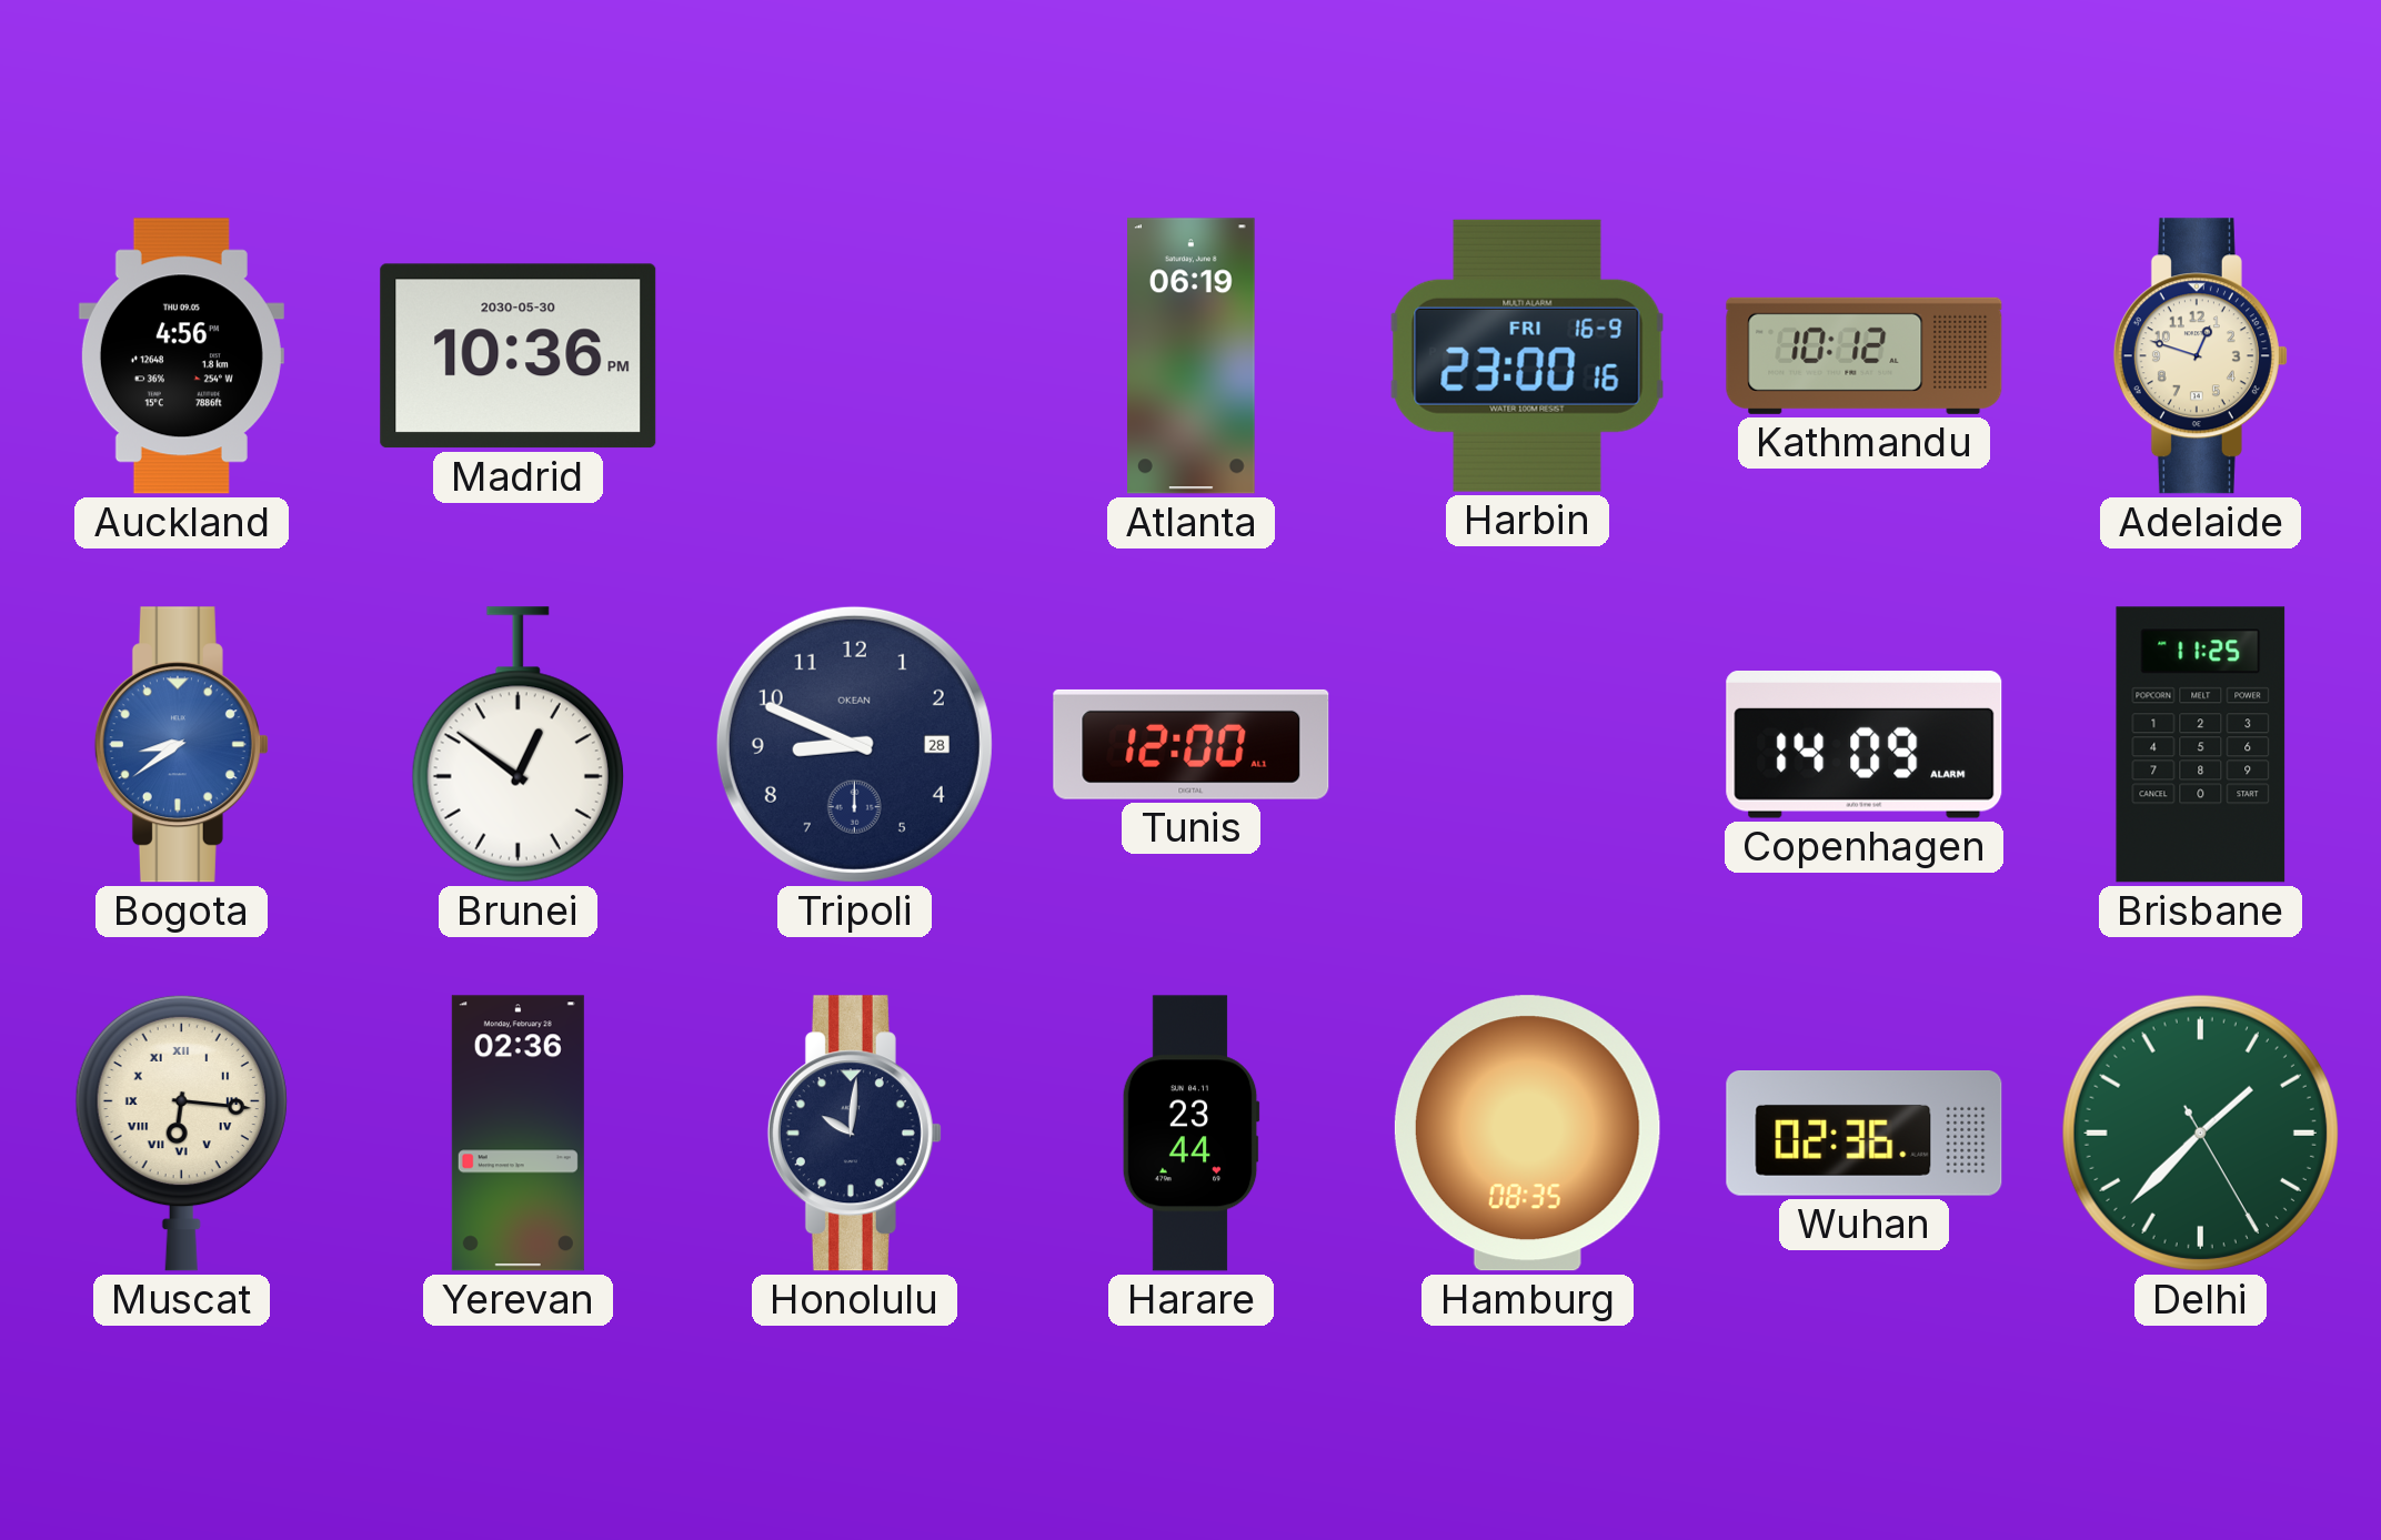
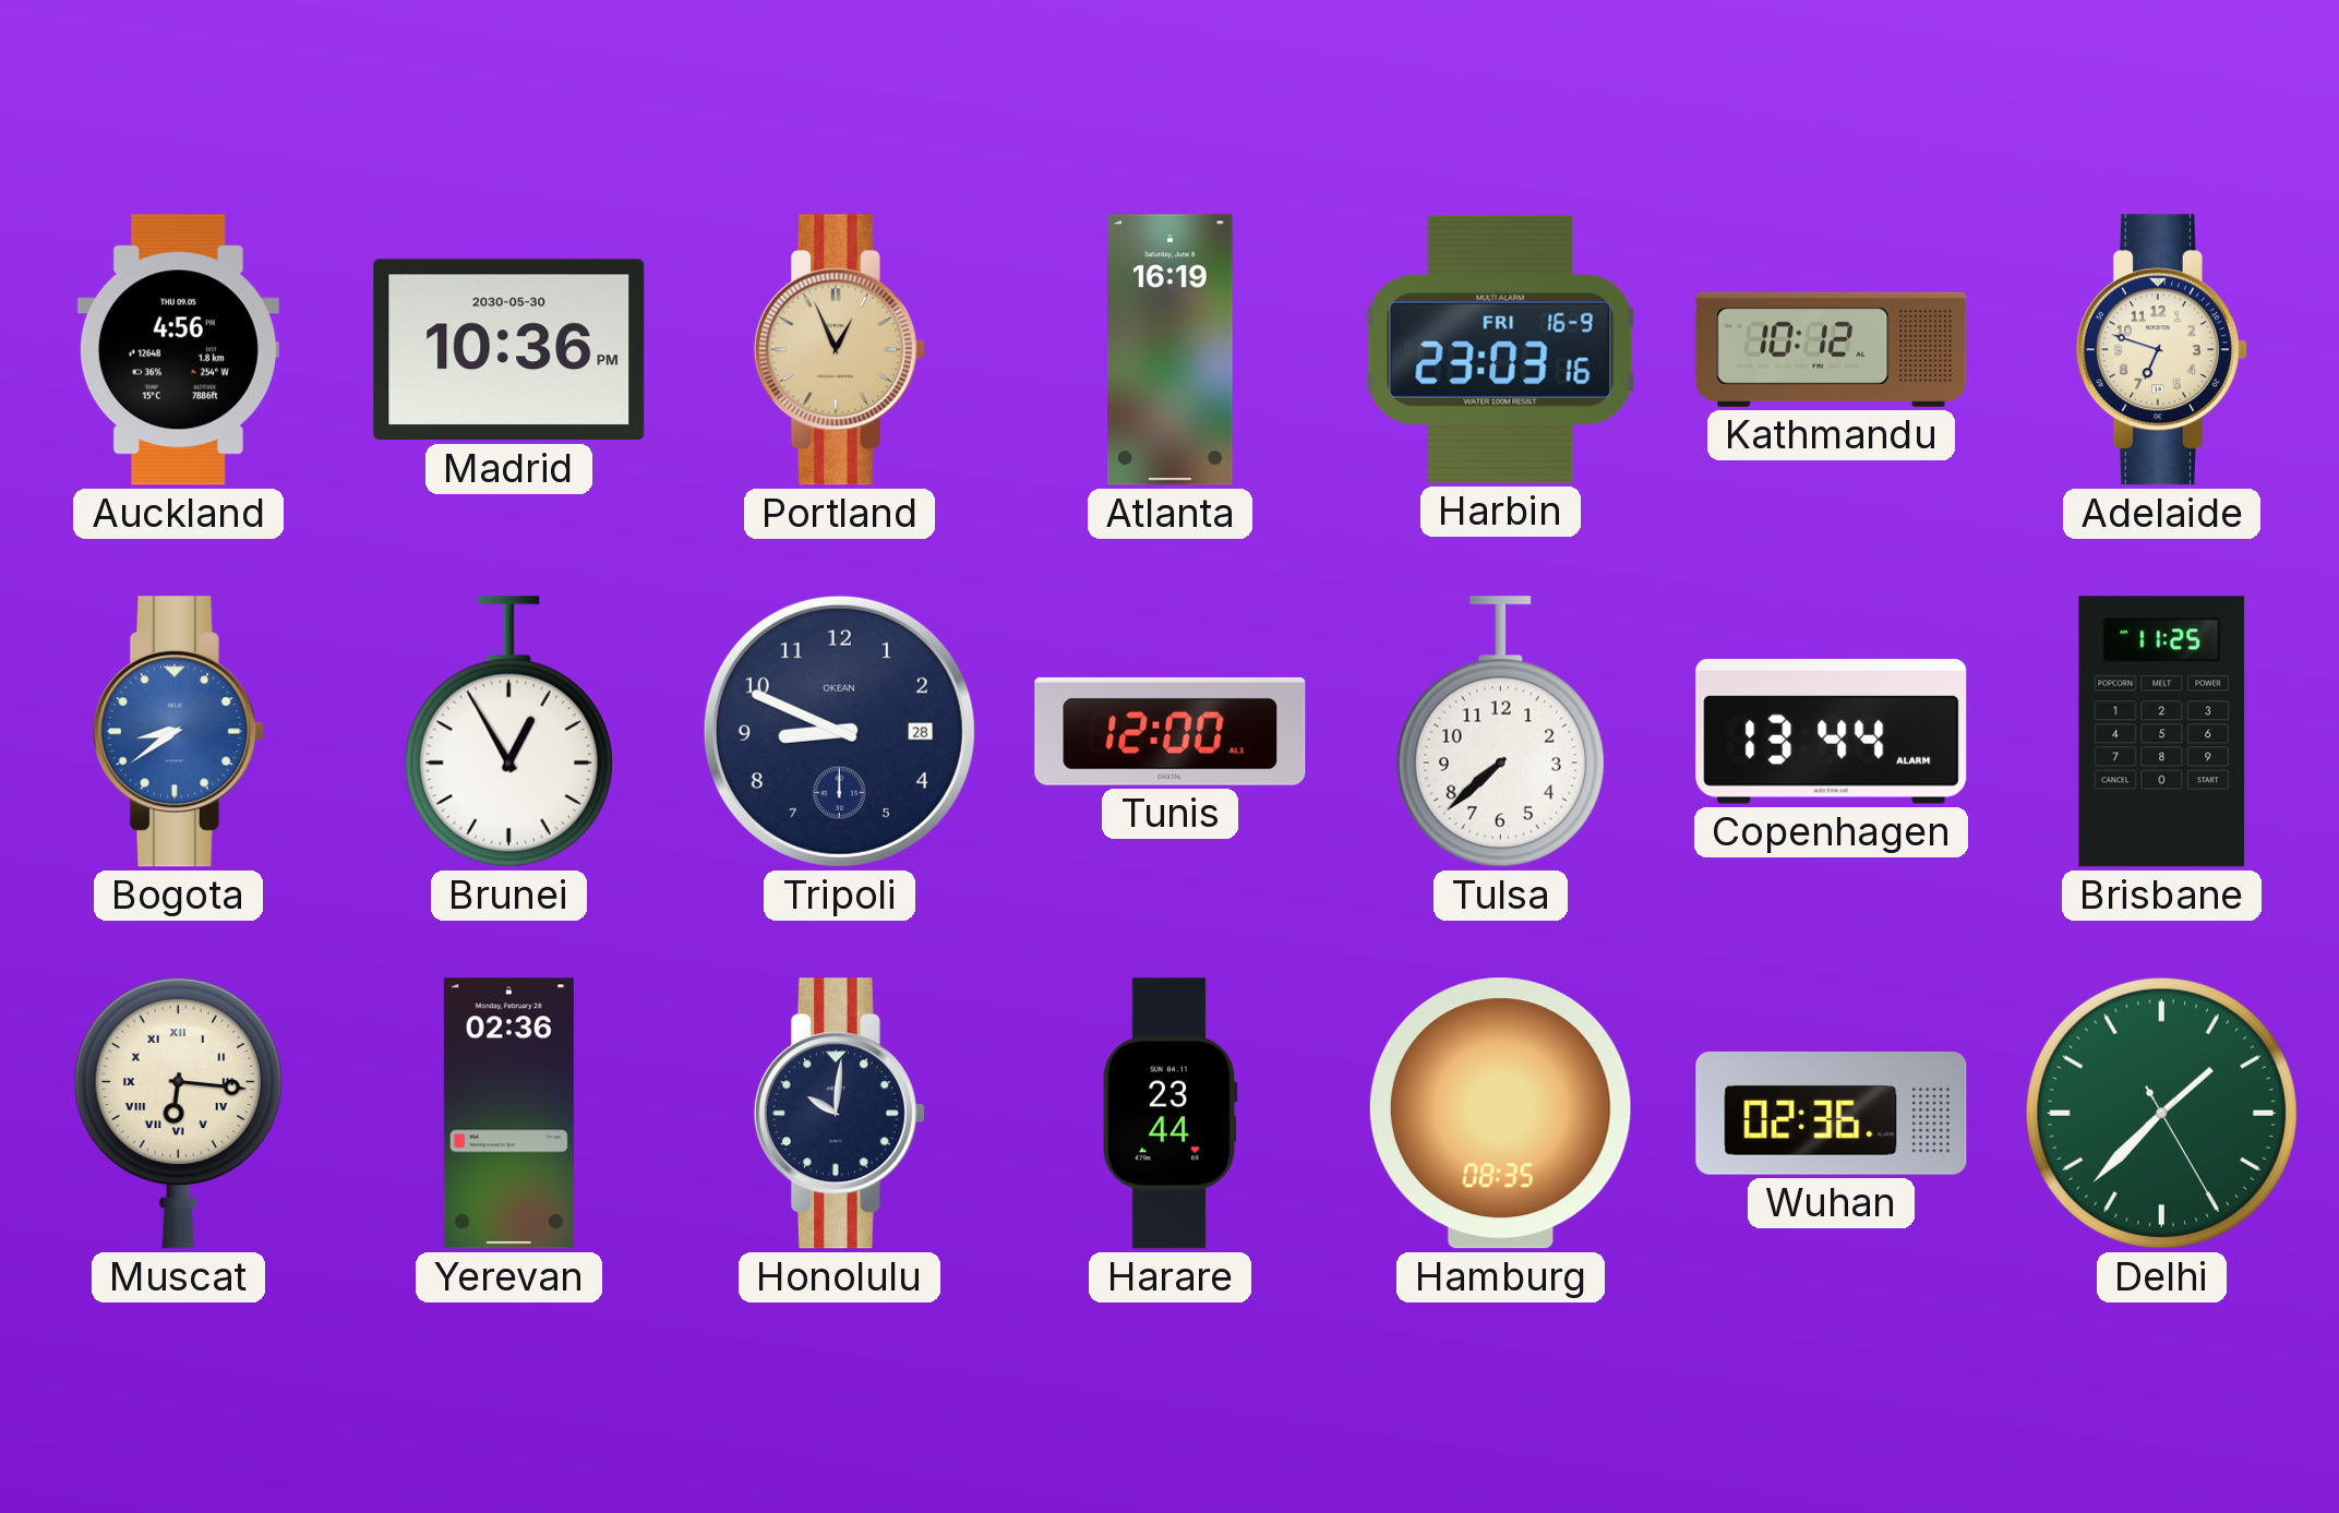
Portland: none -> 12:56
Atlanta: 06:19 -> 16:19
Harbin: 23:00 -> 23:03
Adelaide: 12:48 -> 6:48
Brunei: 12:51 -> 12:55
Tulsa: none -> 7:38
Copenhagen: 14:09 -> 13:44
